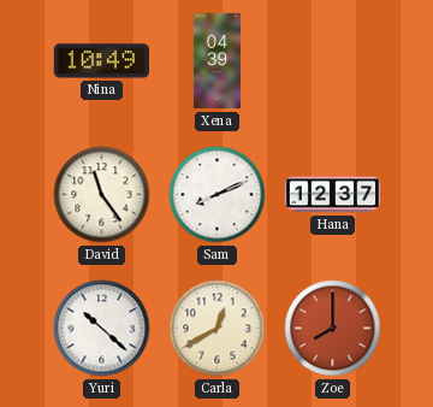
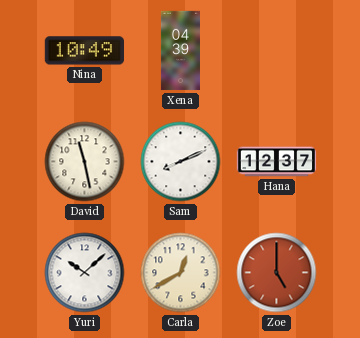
David: 11:24 -> 11:28
Yuri: 10:22 -> 10:08
Zoe: 8:00 -> 5:00
